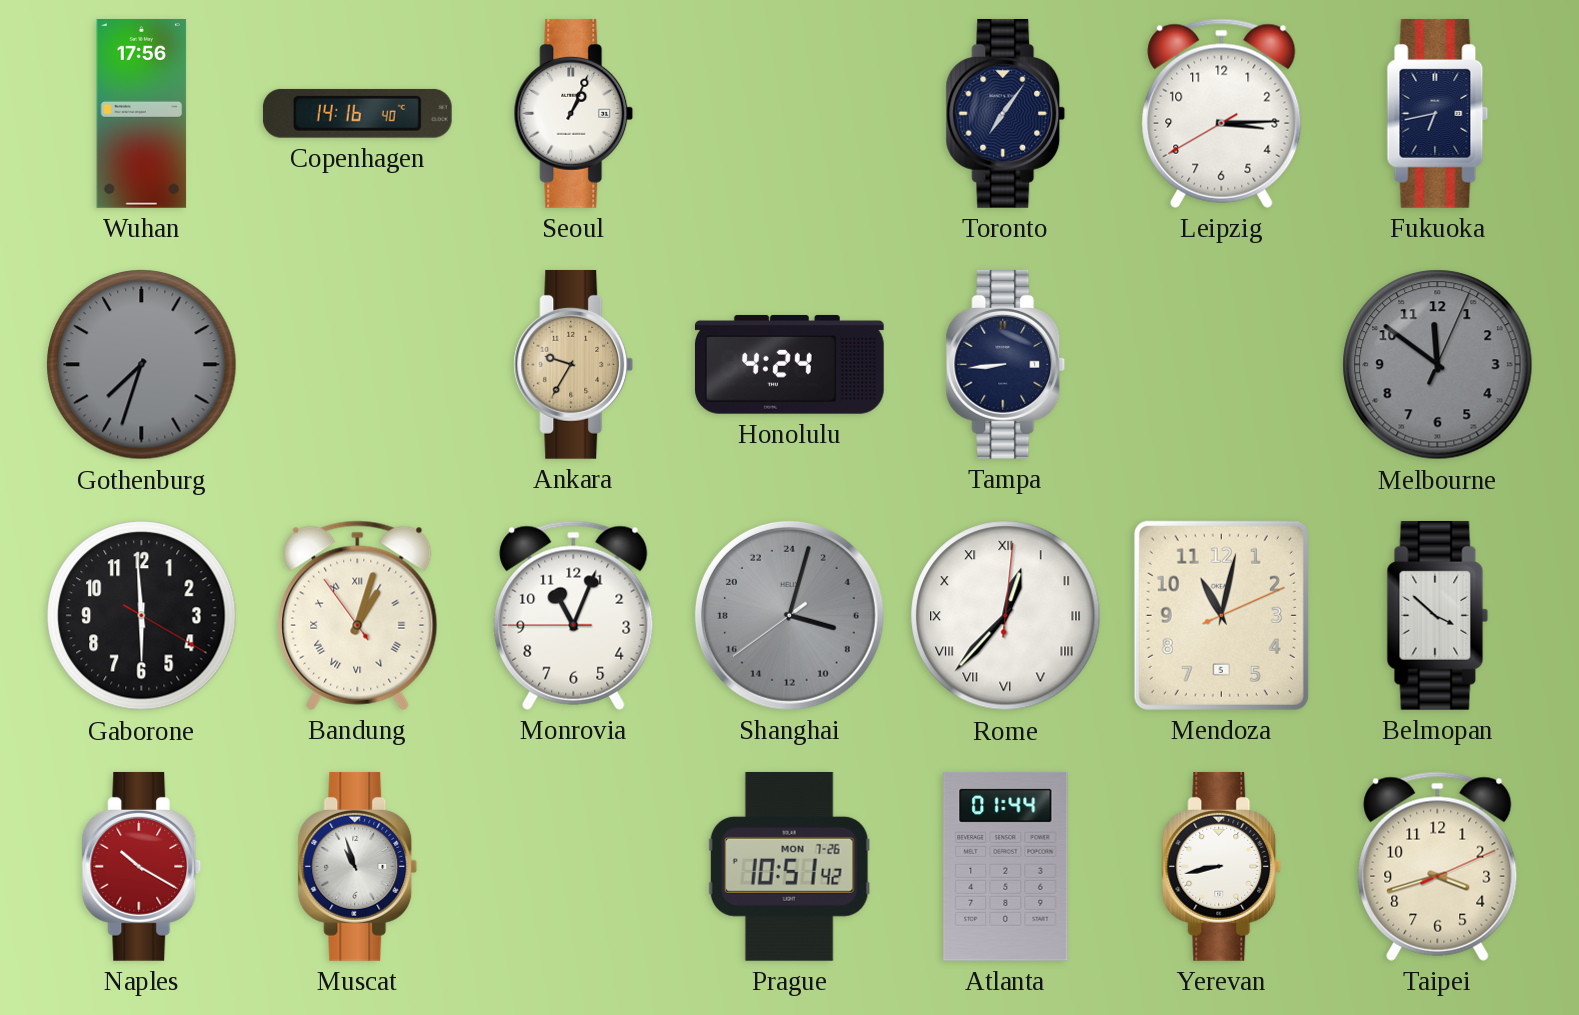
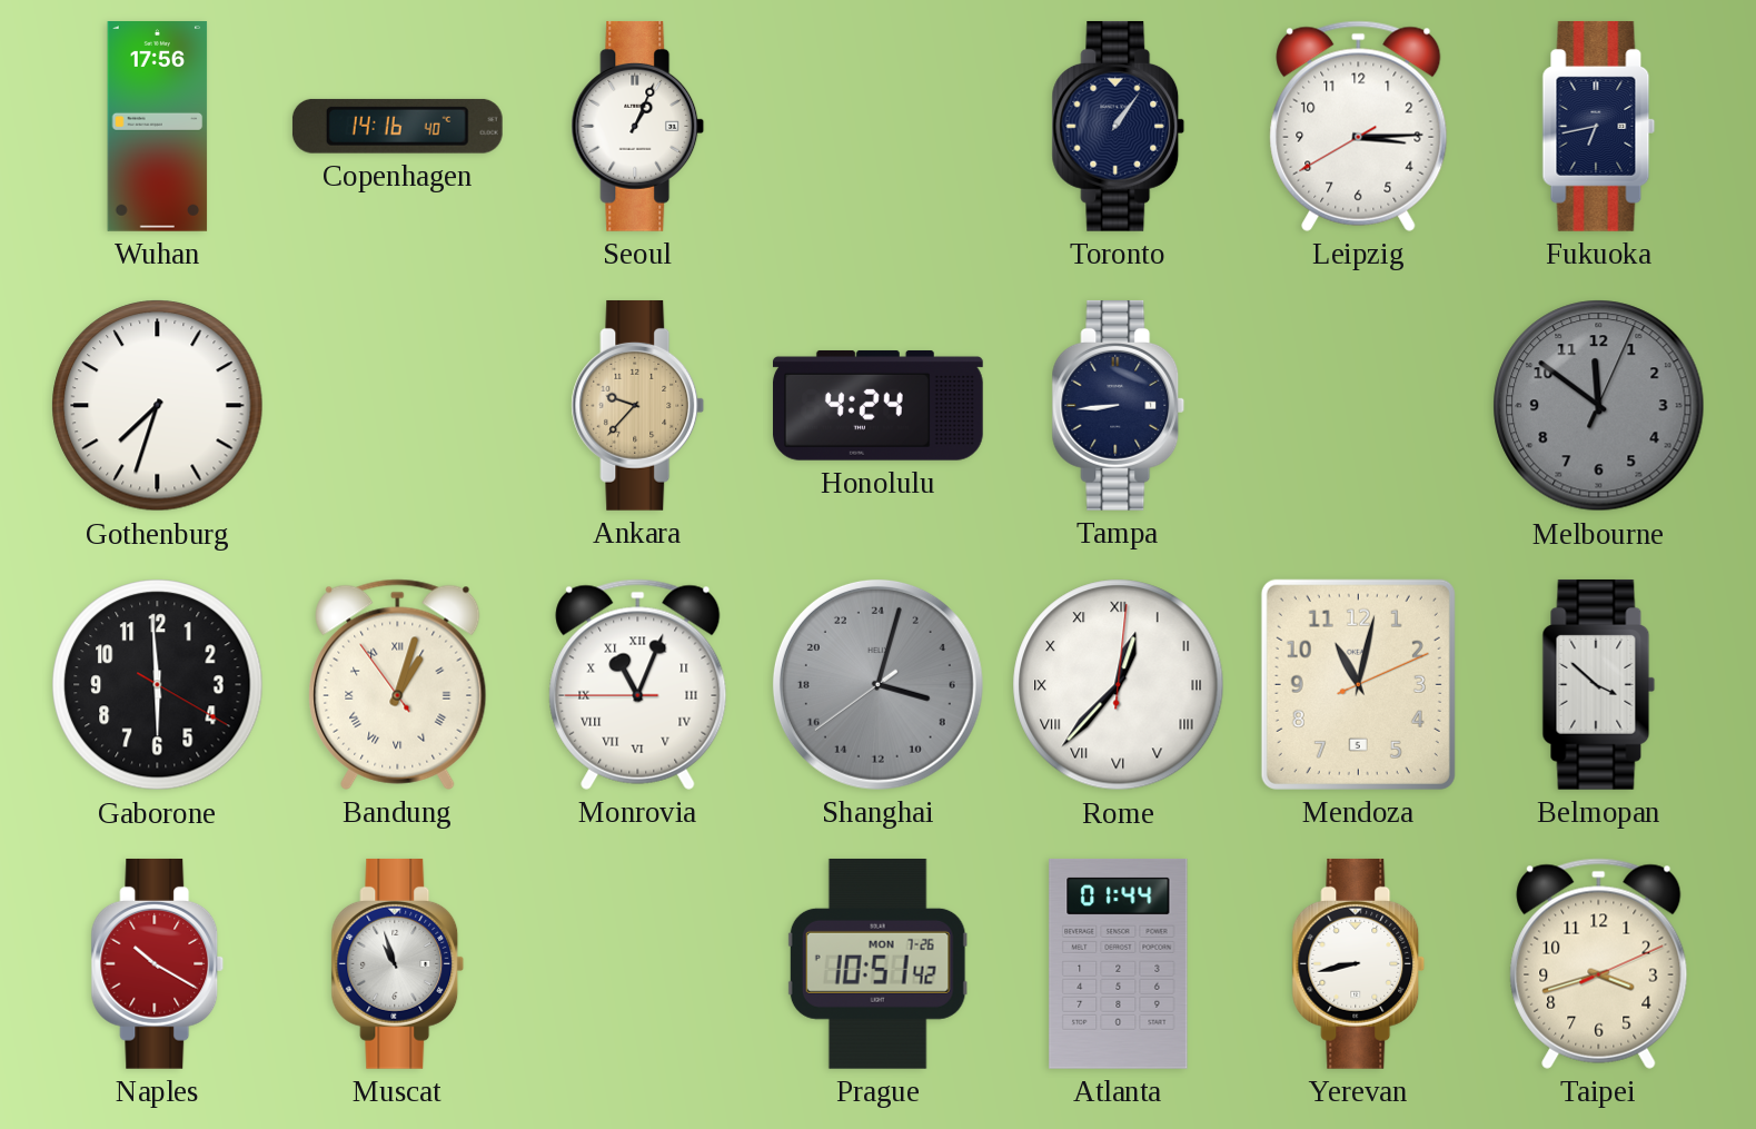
Toronto: 7:06 -> 1:06
Gothenburg dial: grey -> white
Ankara: 9:35 -> 9:37
Monrovia numerals: Arabic -> Roman
